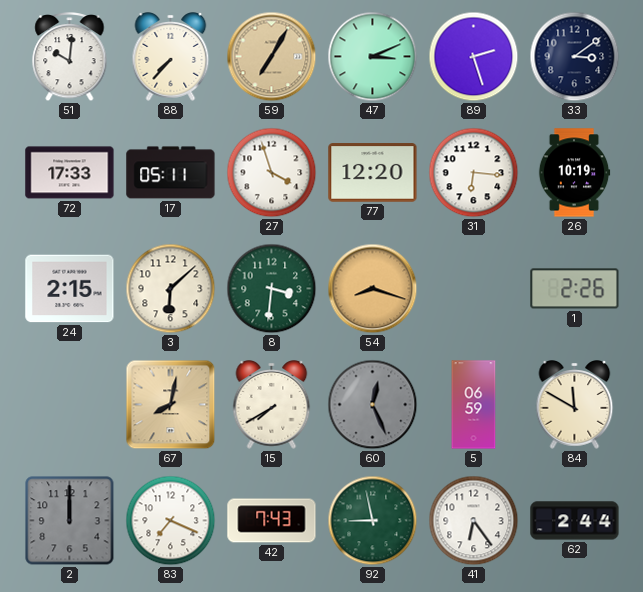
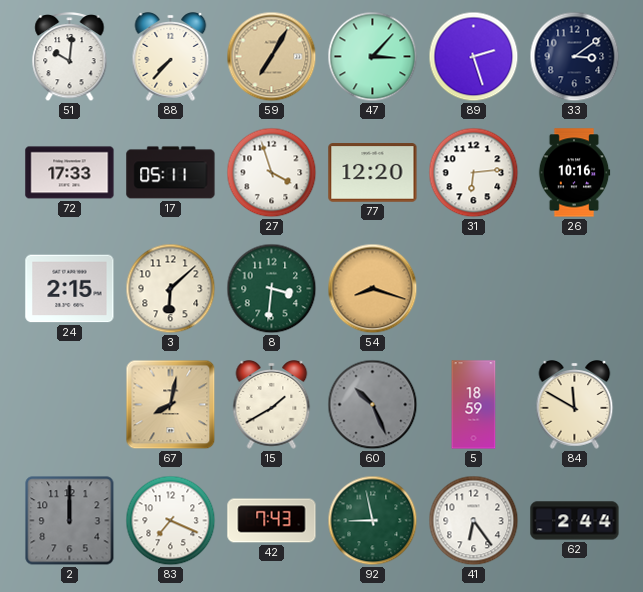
47: 3:11 -> 3:07
31: 6:16 -> 6:14
26: 10:19 -> 10:16
1: 2:26 -> none
15: 7:40 -> 1:40
60: 12:26 -> 10:26
5: 06:59 -> 18:59
